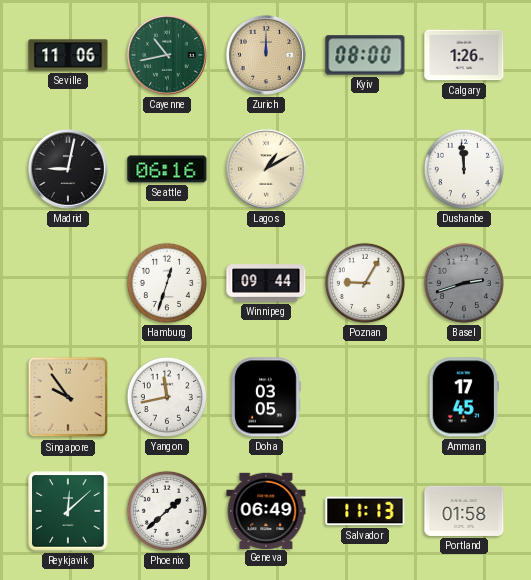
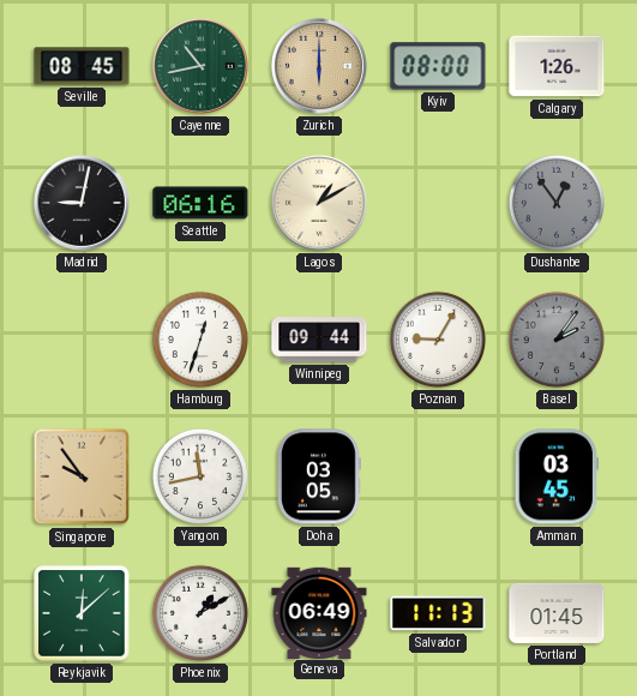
Seville: 11:06 -> 08:45
Zurich: 12:00 -> 6:00
Dushanbe: 11:59 -> 12:54
Dushanbe dial: white -> grey
Basel: 2:42 -> 2:06
Amman: 17:45 -> 03:45
Phoenix: 1:38 -> 1:10
Portland: 01:58 -> 01:45
